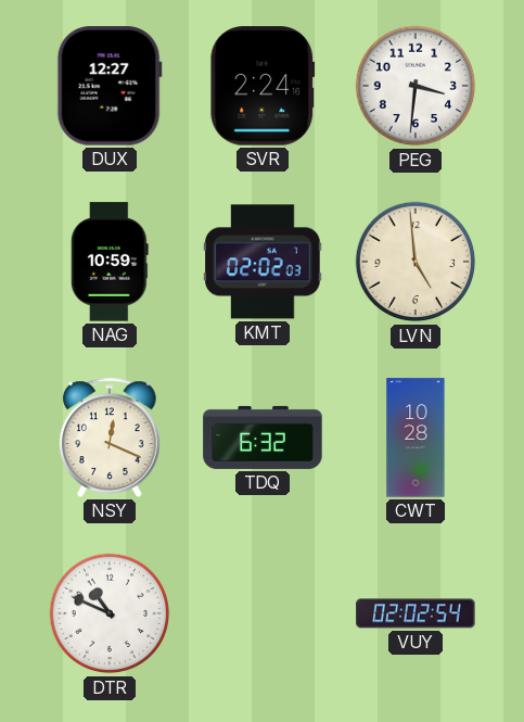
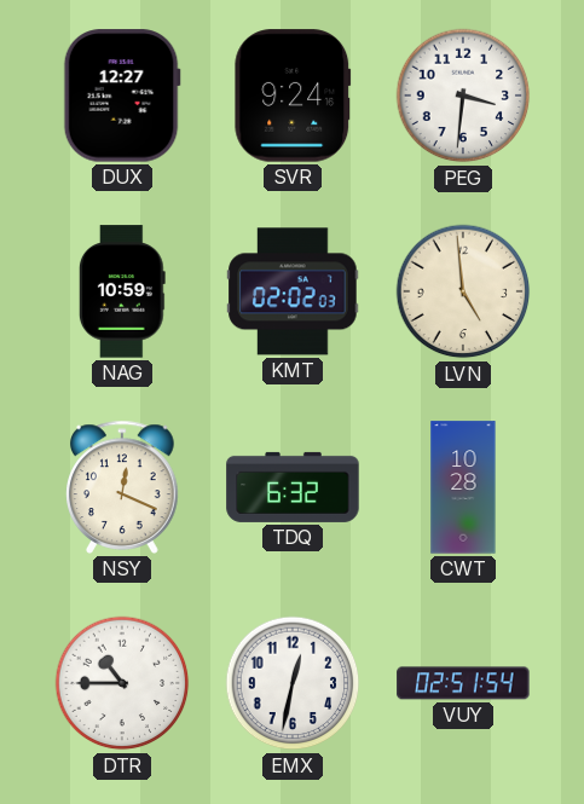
SVR: 2:24 -> 9:24
DTR: 10:49 -> 10:45
EMX: none -> 12:32
VUY: 02:02 -> 02:51
